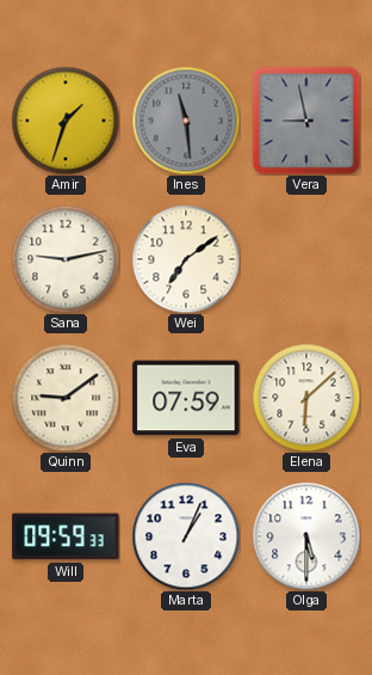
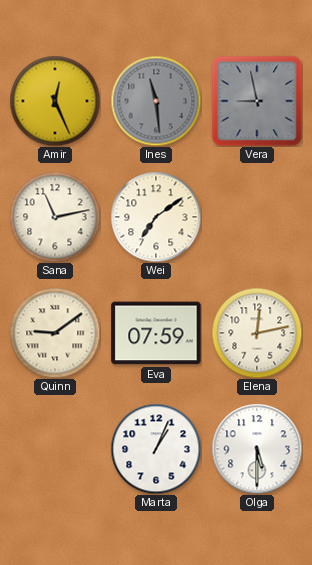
Amir: 1:33 -> 12:26
Sana: 9:13 -> 11:13
Elena: 6:08 -> 12:13
Will: 09:59 -> none
